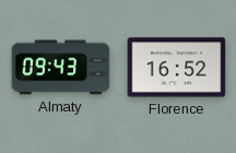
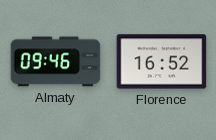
Almaty: 09:43 -> 09:46
